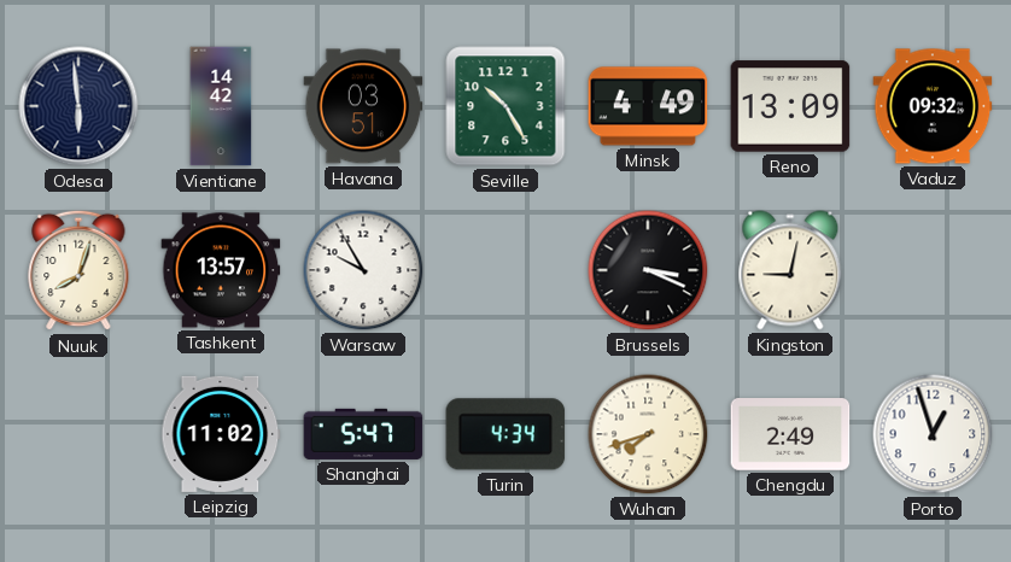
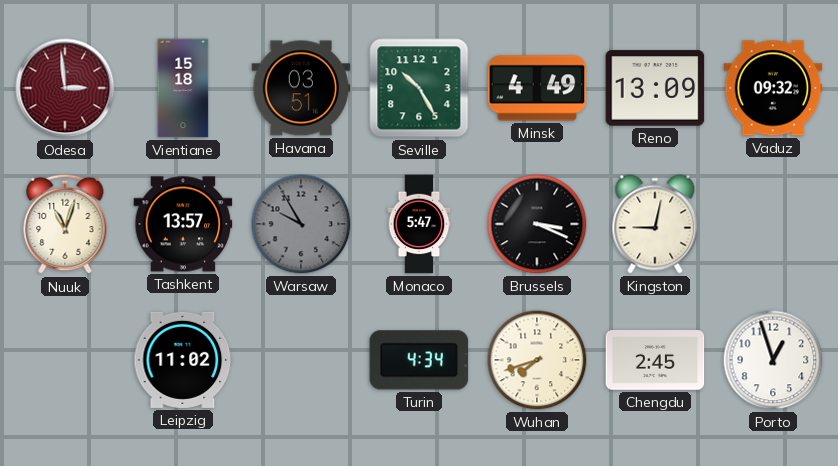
Odesa: 5:59 -> 2:59
Odesa dial: navy -> burgundy
Vientiane: 14:42 -> 15:18
Nuuk: 8:03 -> 11:03
Warsaw dial: white -> grey
Monaco: none -> 5:47
Shanghai: 5:47 -> none
Chengdu: 2:49 -> 2:45
